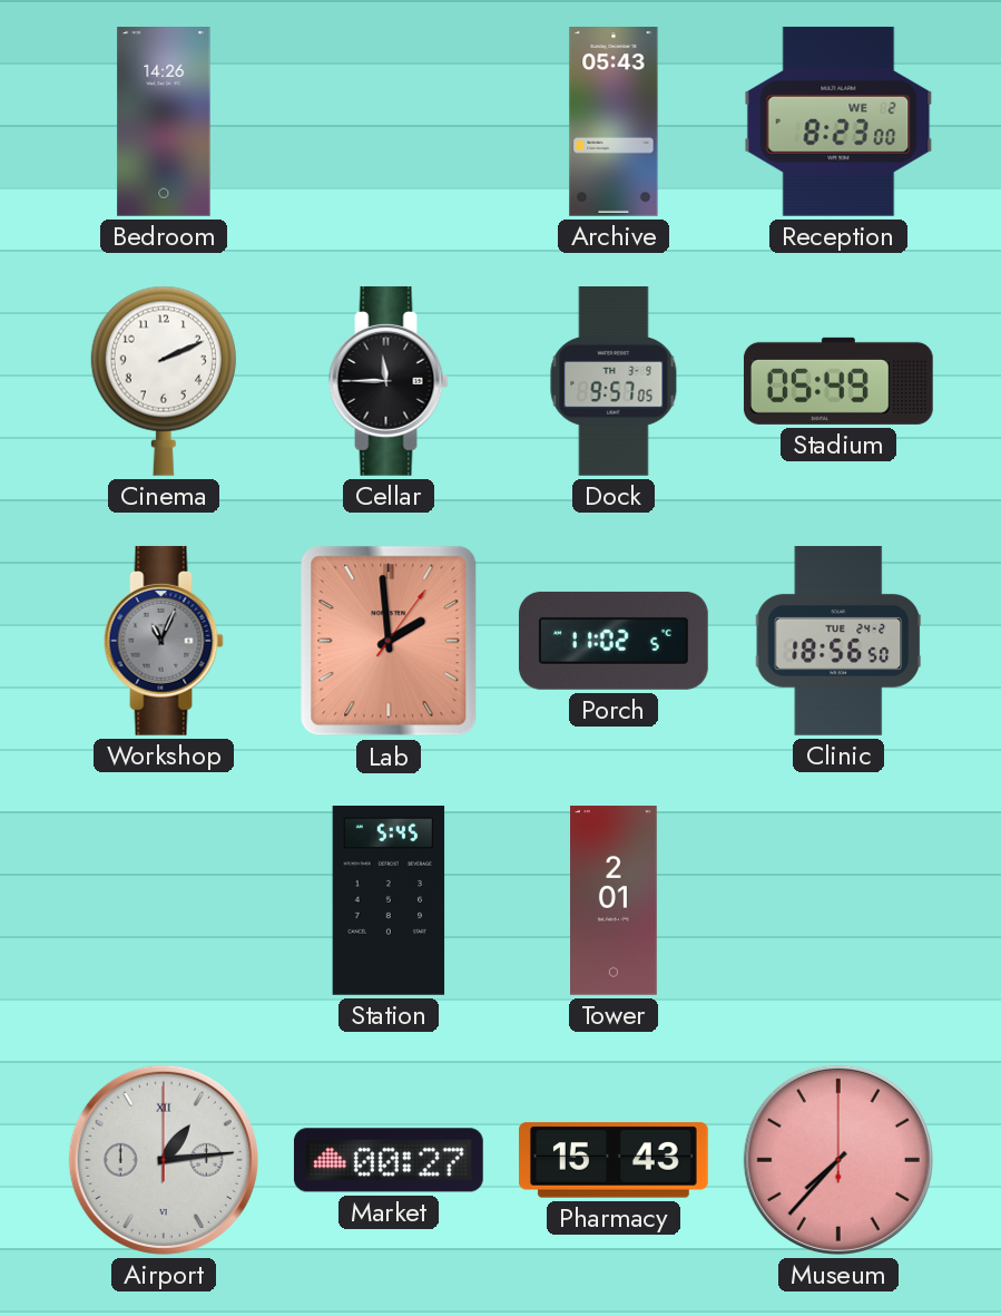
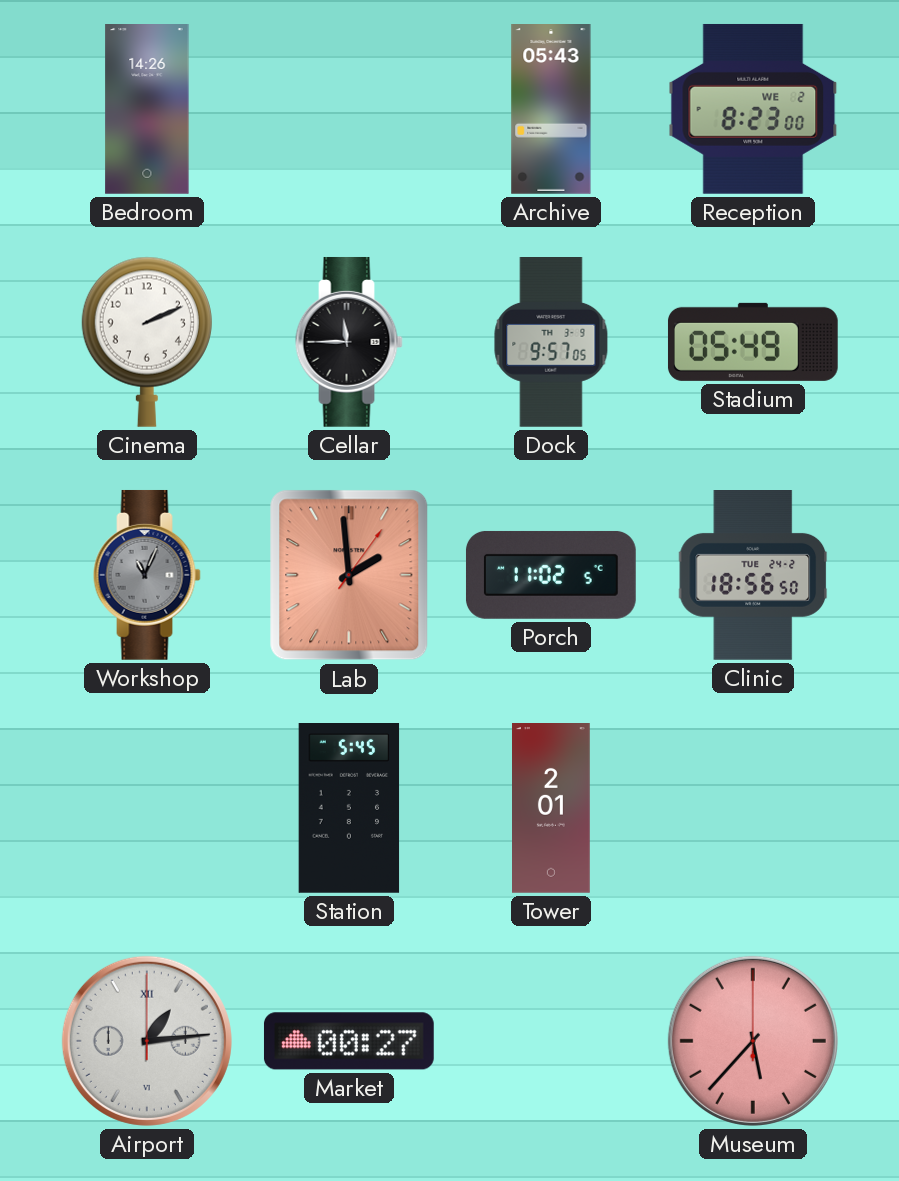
Pharmacy: 15:43 -> none
Museum: 7:37 -> 5:37
